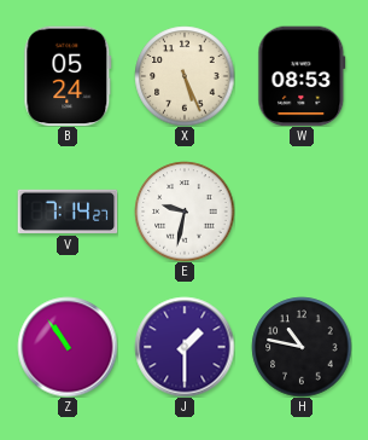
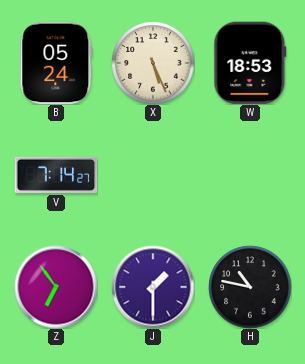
W: 08:53 -> 18:53
E: 9:32 -> none
Z: 10:54 -> 6:54
